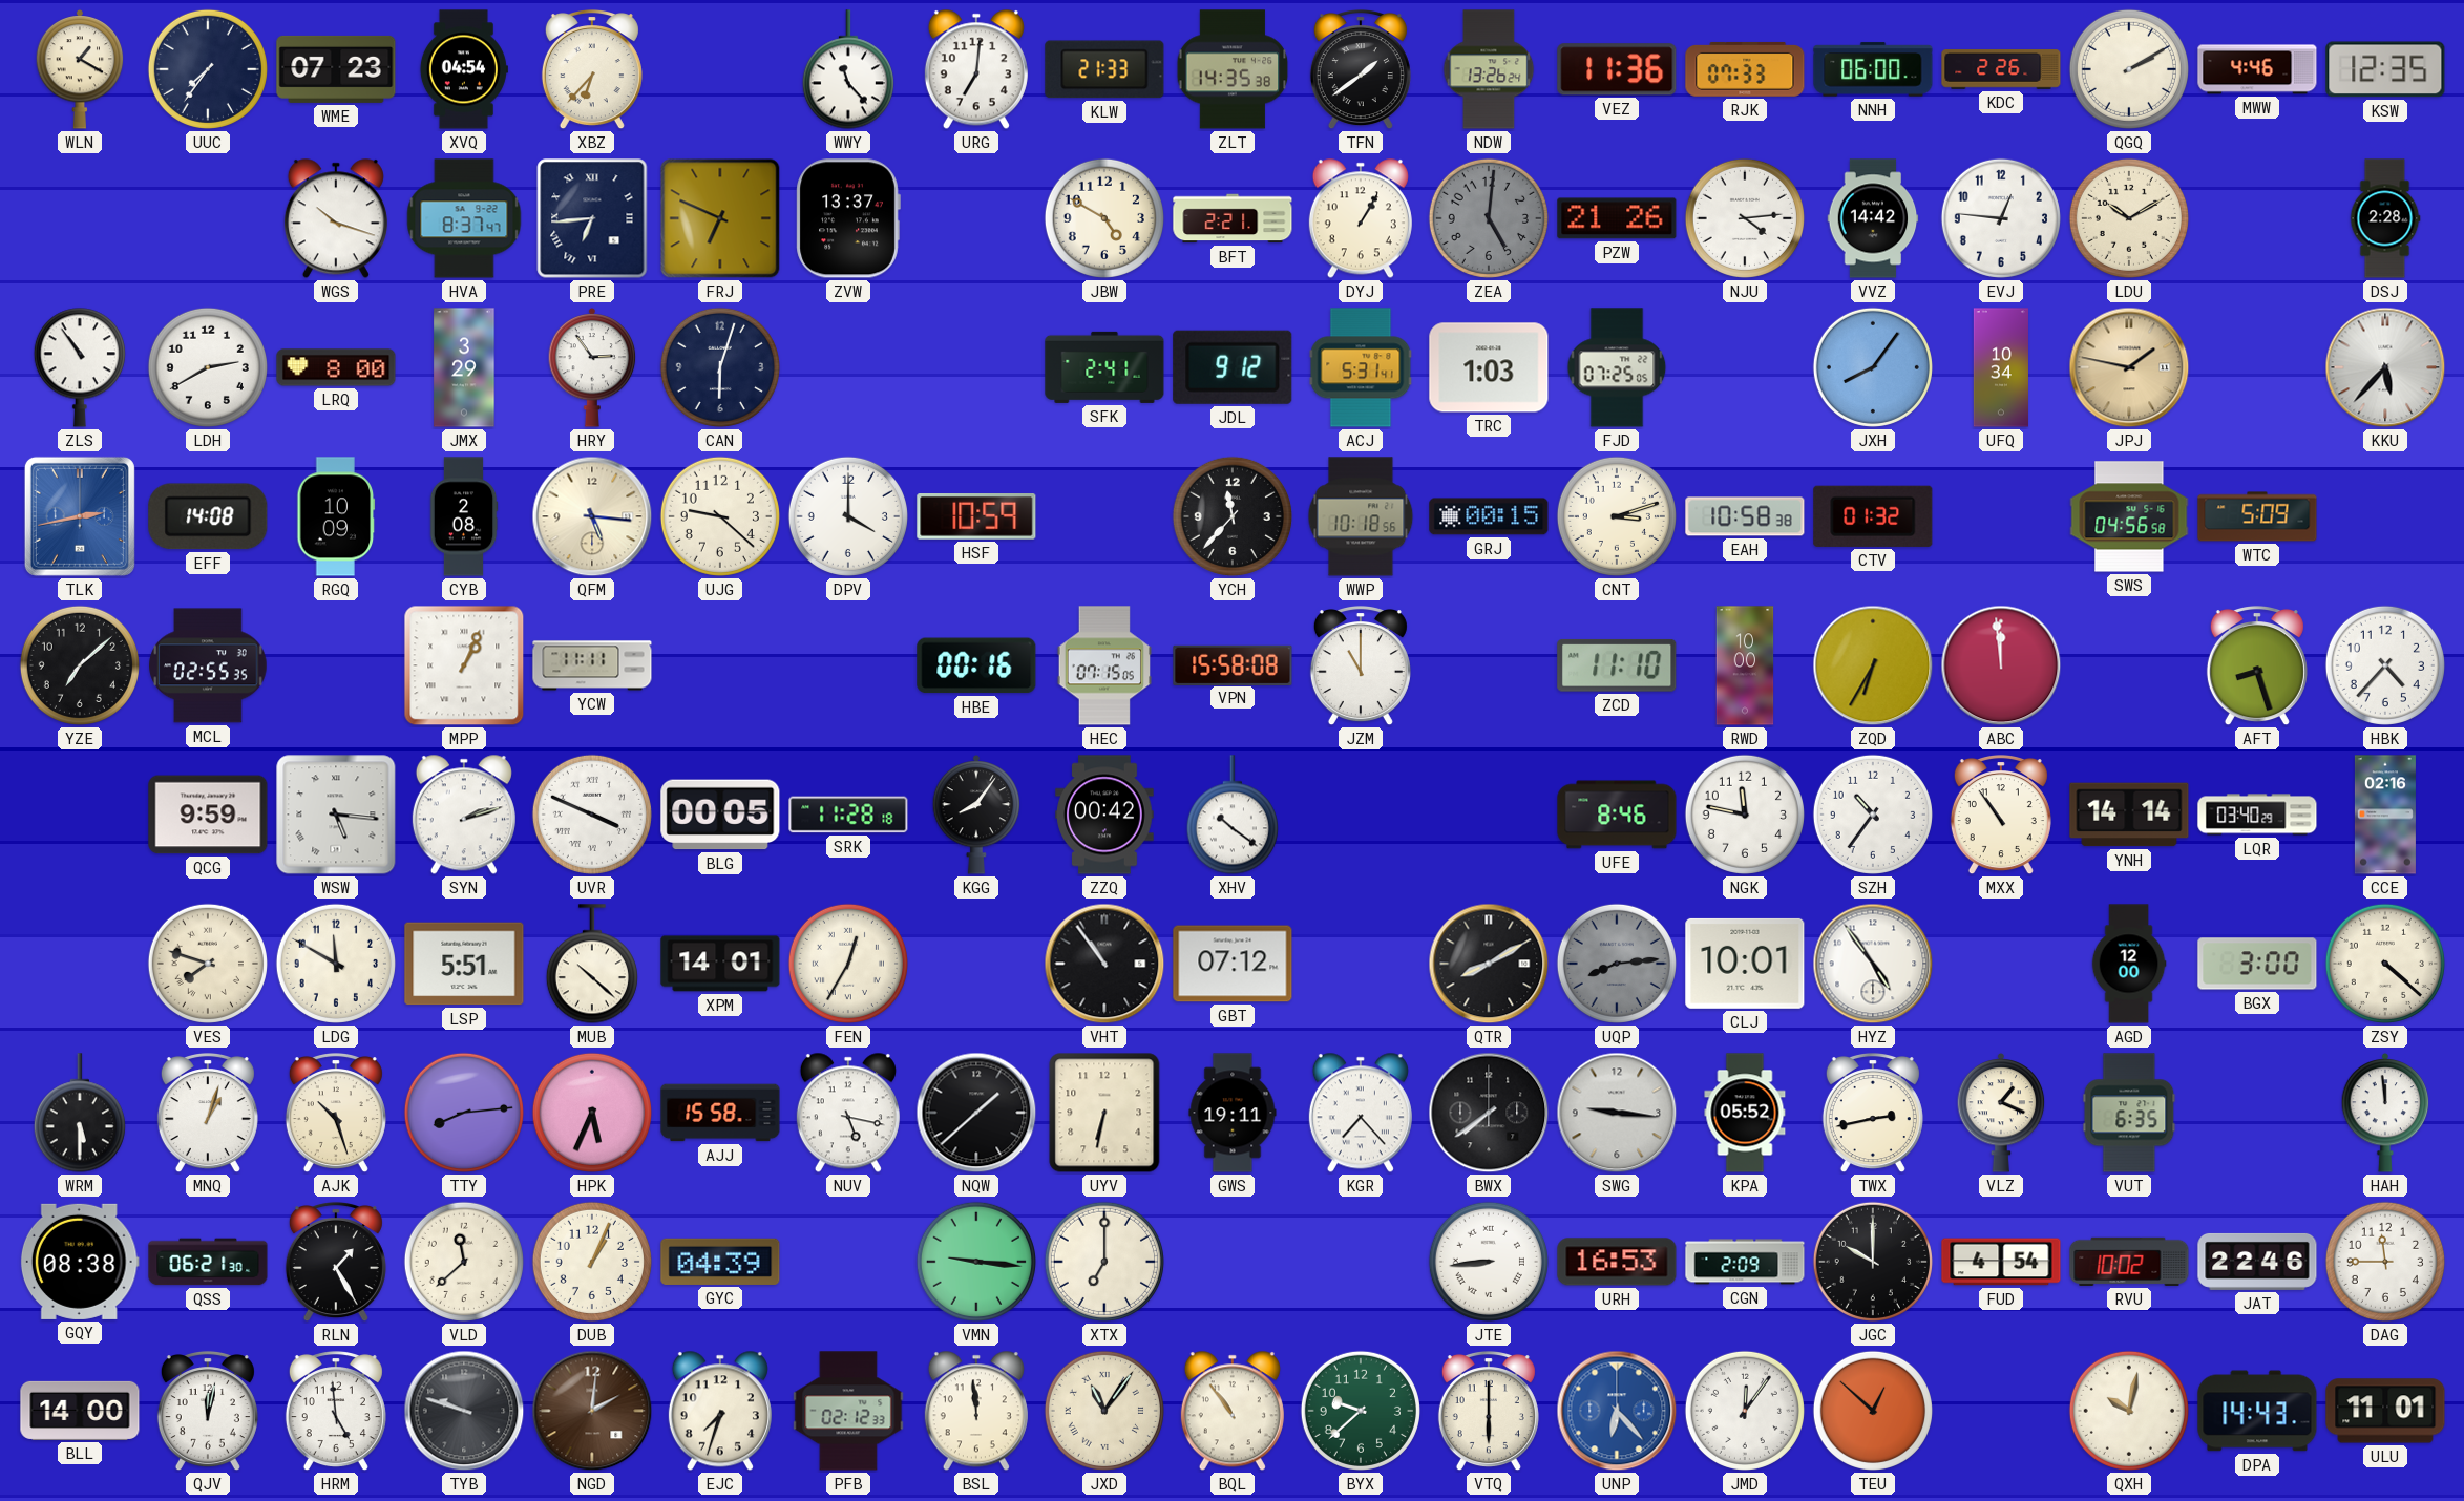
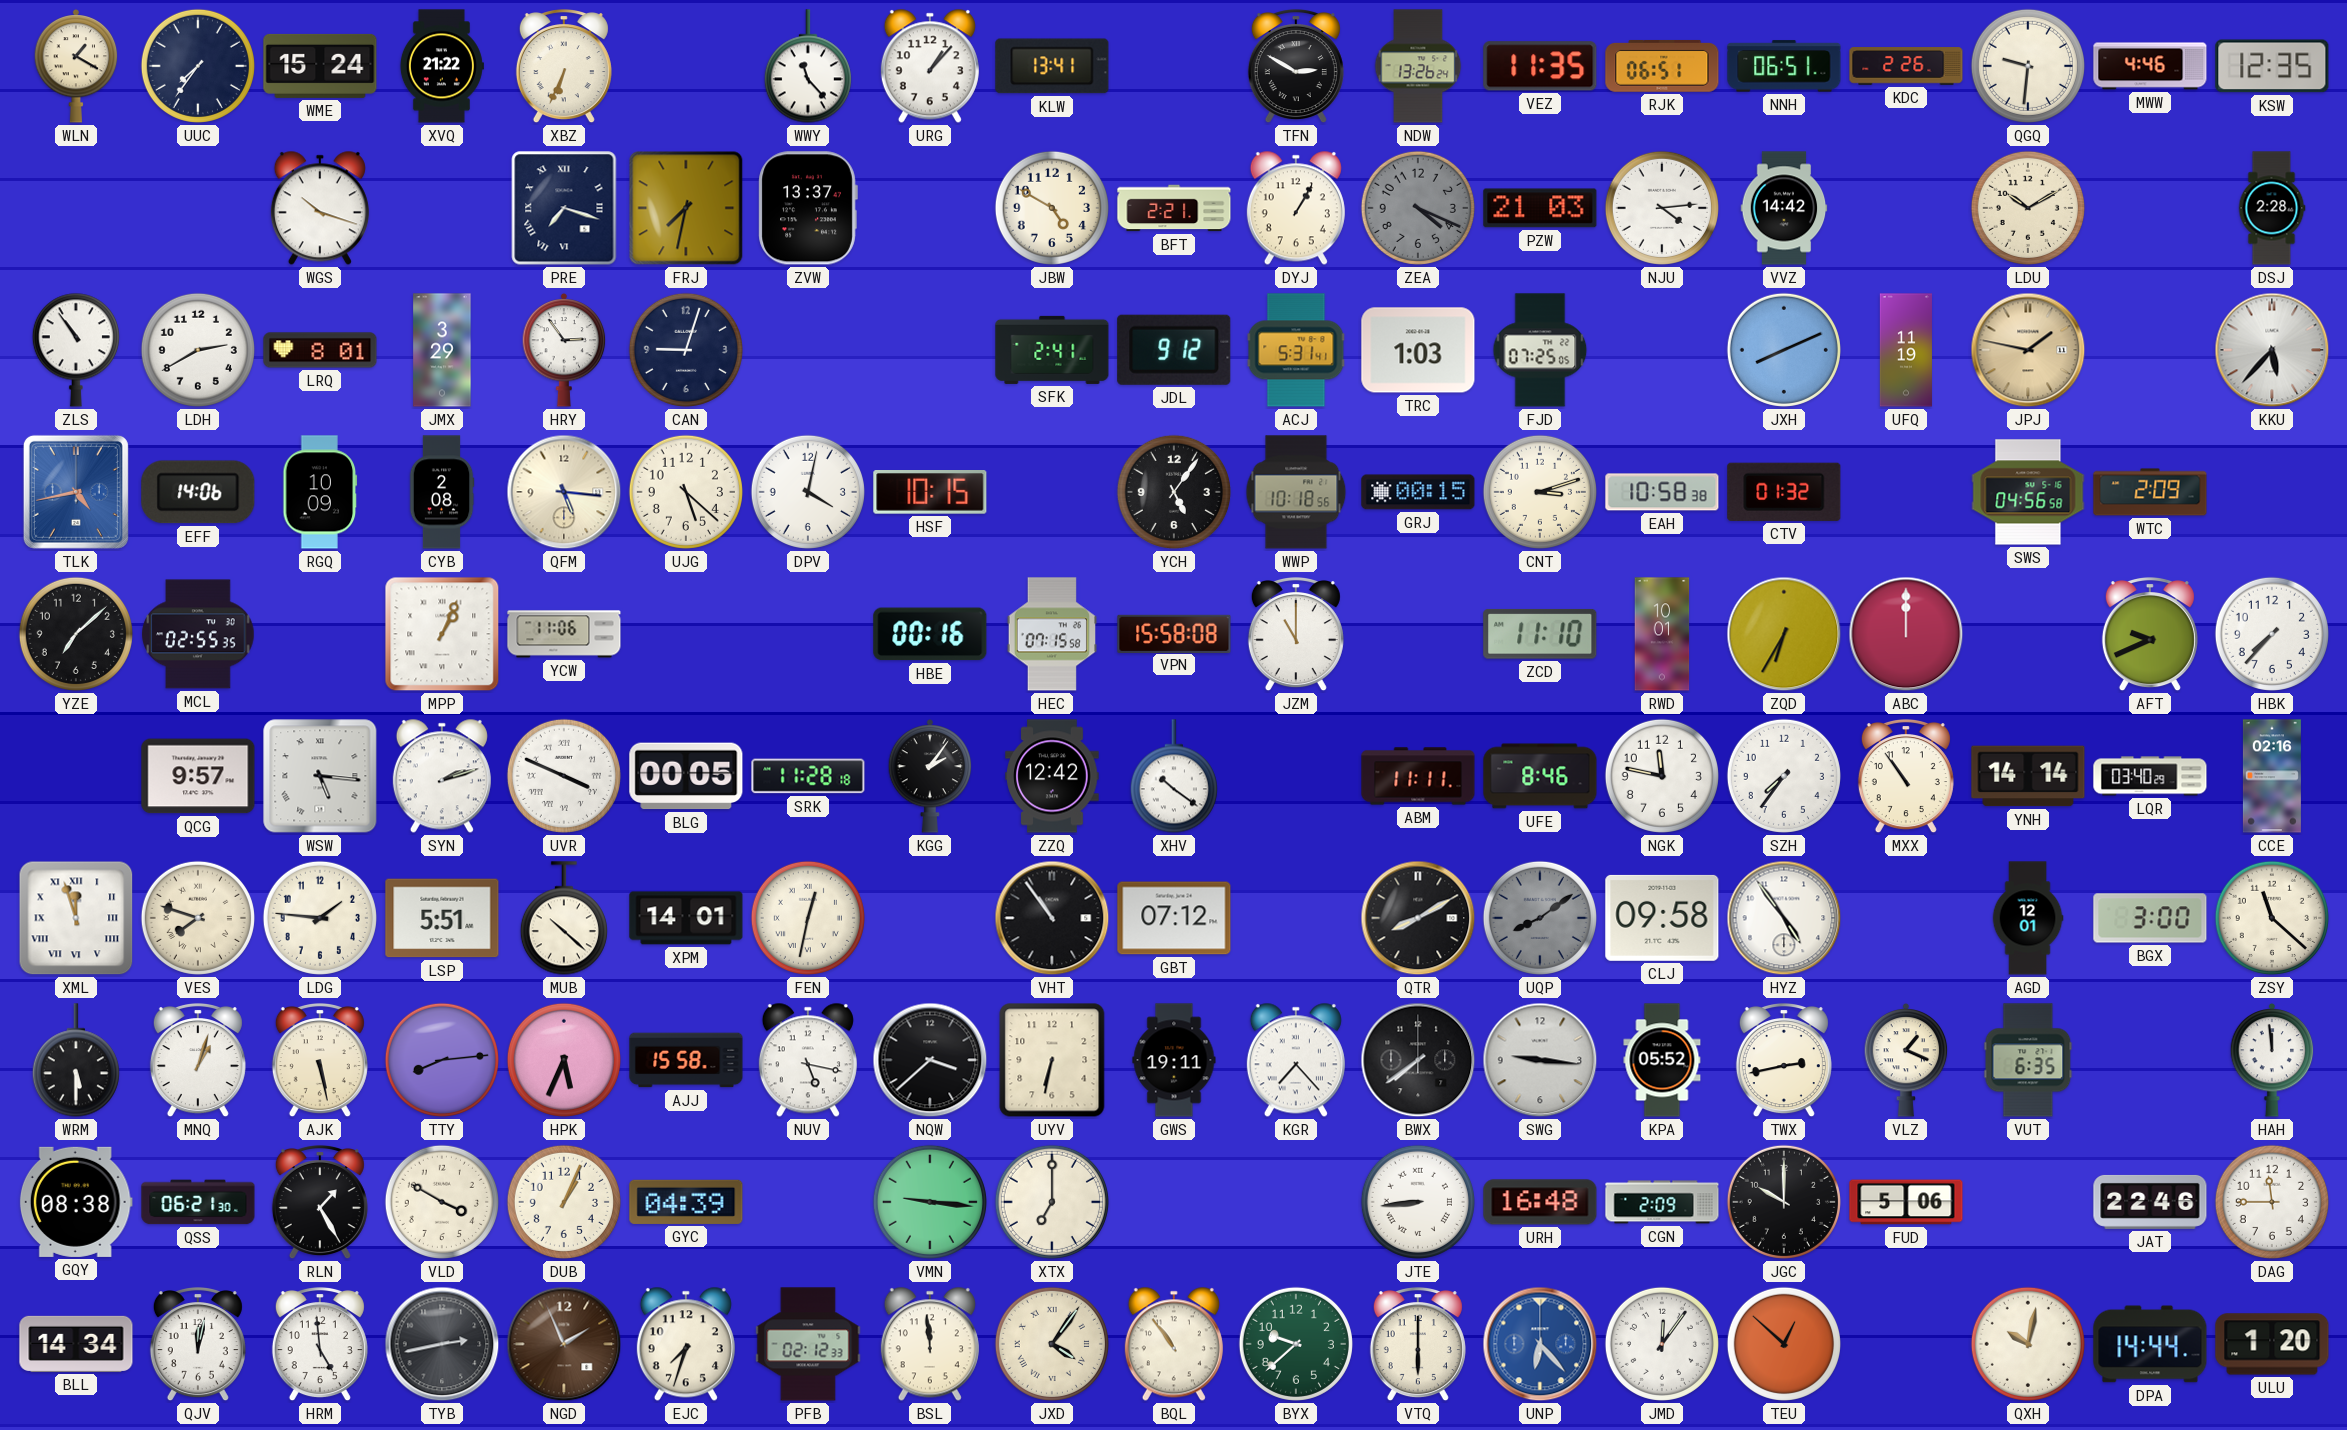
WME: 07:23 -> 15:24
XVQ: 04:54 -> 21:22
XBZ: 6:37 -> 6:34
URG: 7:01 -> 1:07
KLW: 21:33 -> 13:41
ZLT: 14:35 -> none
TFN: 1:39 -> 2:50
VEZ: 11:36 -> 11:35
RJK: 07:33 -> 06:51
NNH: 06:00 -> 06:51
QGQ: 2:10 -> 9:31
HVA: 8:37 -> none
PRE: 6:44 -> 7:18
FRJ: 6:49 -> 7:32
ZEA: 5:01 -> 4:19
PZW: 21:26 -> 21:03
EVJ: 12:46 -> none
LRQ: 8:00 -> 8:01
CAN: 6:03 -> 9:03
JXH: 8:06 -> 8:11
UFQ: 10:34 -> 11:19
TLK: 2:43 -> 4:43
EFF: 14:08 -> 14:06
UJG: 9:22 -> 5:22
DPV: 4:00 -> 4:02
HSF: 10:59 -> 10:15
YCH: 11:37 -> 5:06
WTC: 5:09 -> 2:09
YCW: 11:11 -> 11:06
HEC: 07:15:05 -> 07:15:58
RWD: 10:00 -> 10:01
ABC: 11:59 -> 12:00
AFT: 8:27 -> 9:41
HBK: 4:37 -> 7:37
QCG: 9:59 -> 9:57
KGG: 8:06 -> 2:06
ZZQ: 00:42 -> 12:42
ABM: none -> 11:11
SZH: 10:36 -> 7:36
XML: none -> 11:57
LDG: 11:50 -> 1:46
FEN: 12:35 -> 12:32
UQP: 8:14 -> 8:09
CLJ: 10:01 -> 09:58
AGD: 12:00 -> 12:01
ZSY: 4:22 -> 11:22
AJK: 10:27 -> 5:28
NQW: 1:38 -> 3:38
VLD: 11:38 -> 3:50
URH: 16:53 -> 16:48
FUD: 4:54 -> 5:06
RVU: 10:02 -> none
BLL: 14:00 -> 14:34
TYB: 9:48 -> 2:43
NGD: 2:01 -> 1:56
JXD: 11:06 -> 4:06
DPA: 14:43 -> 14:44
ULU: 11:01 -> 1:20
